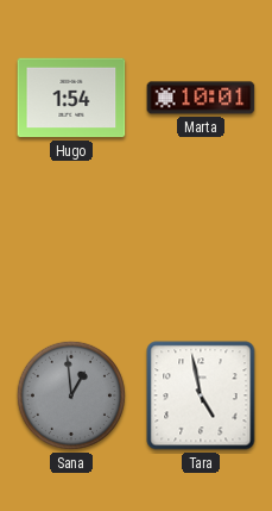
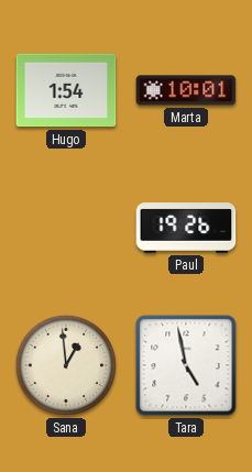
Paul: none -> 19:26
Sana dial: grey -> cream
